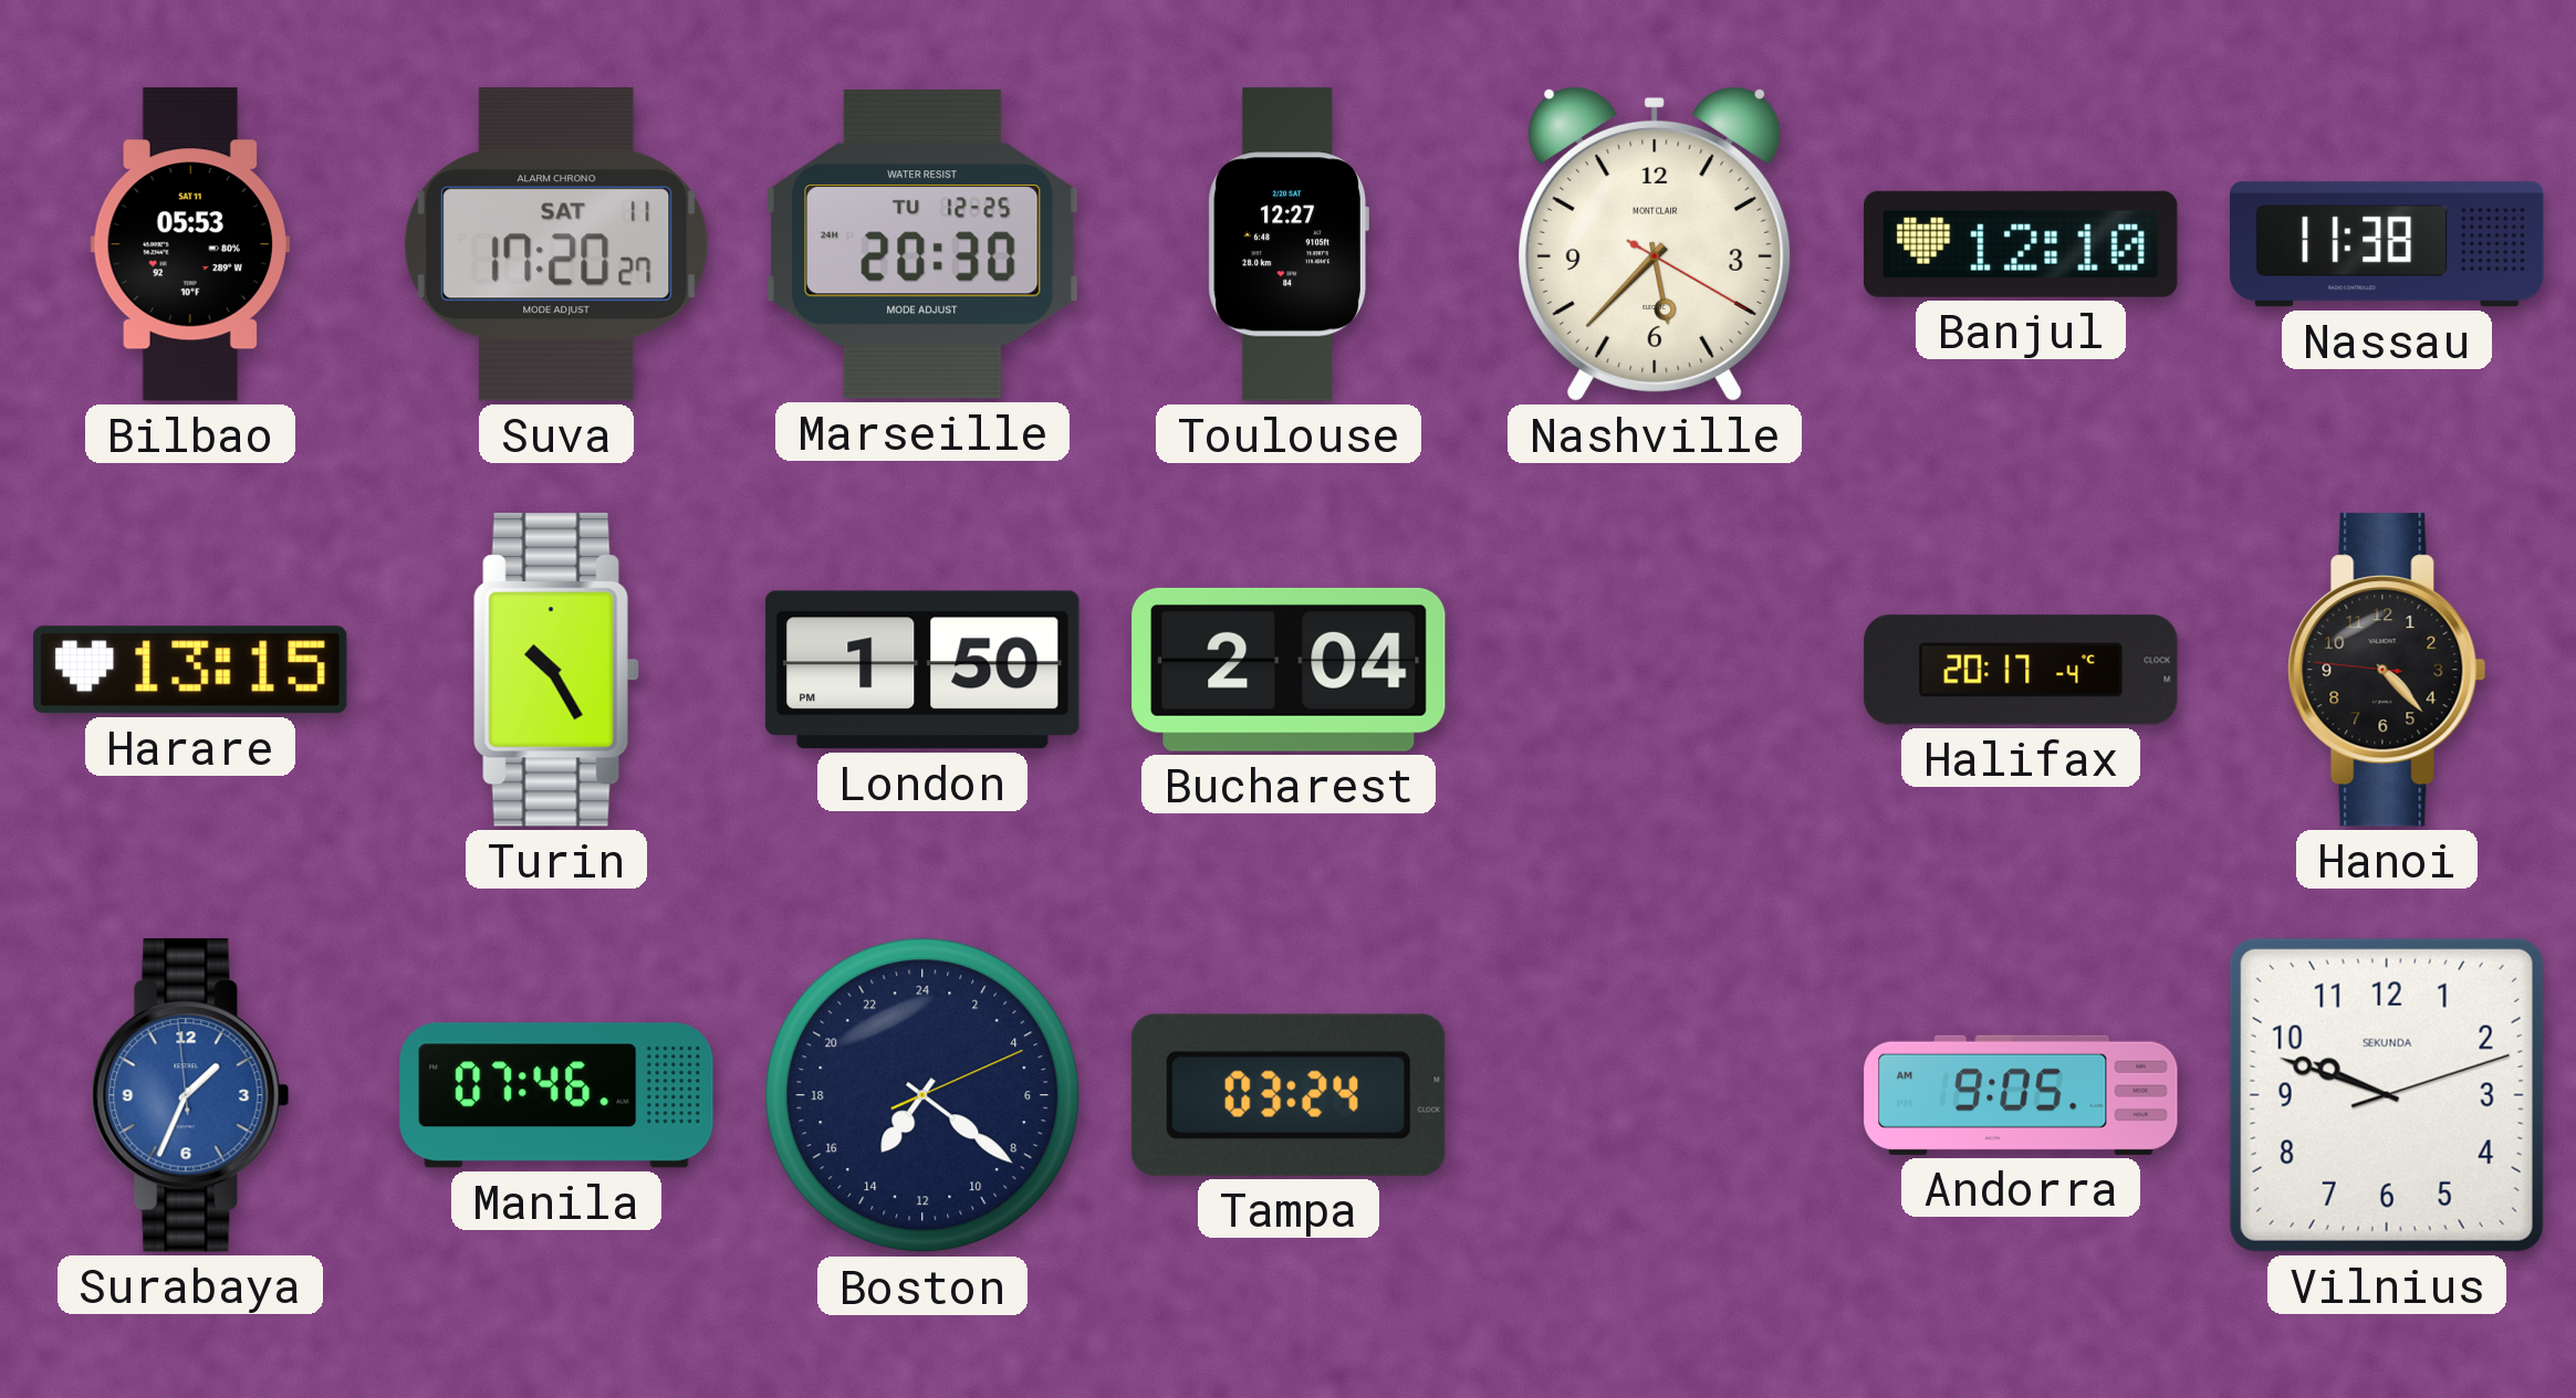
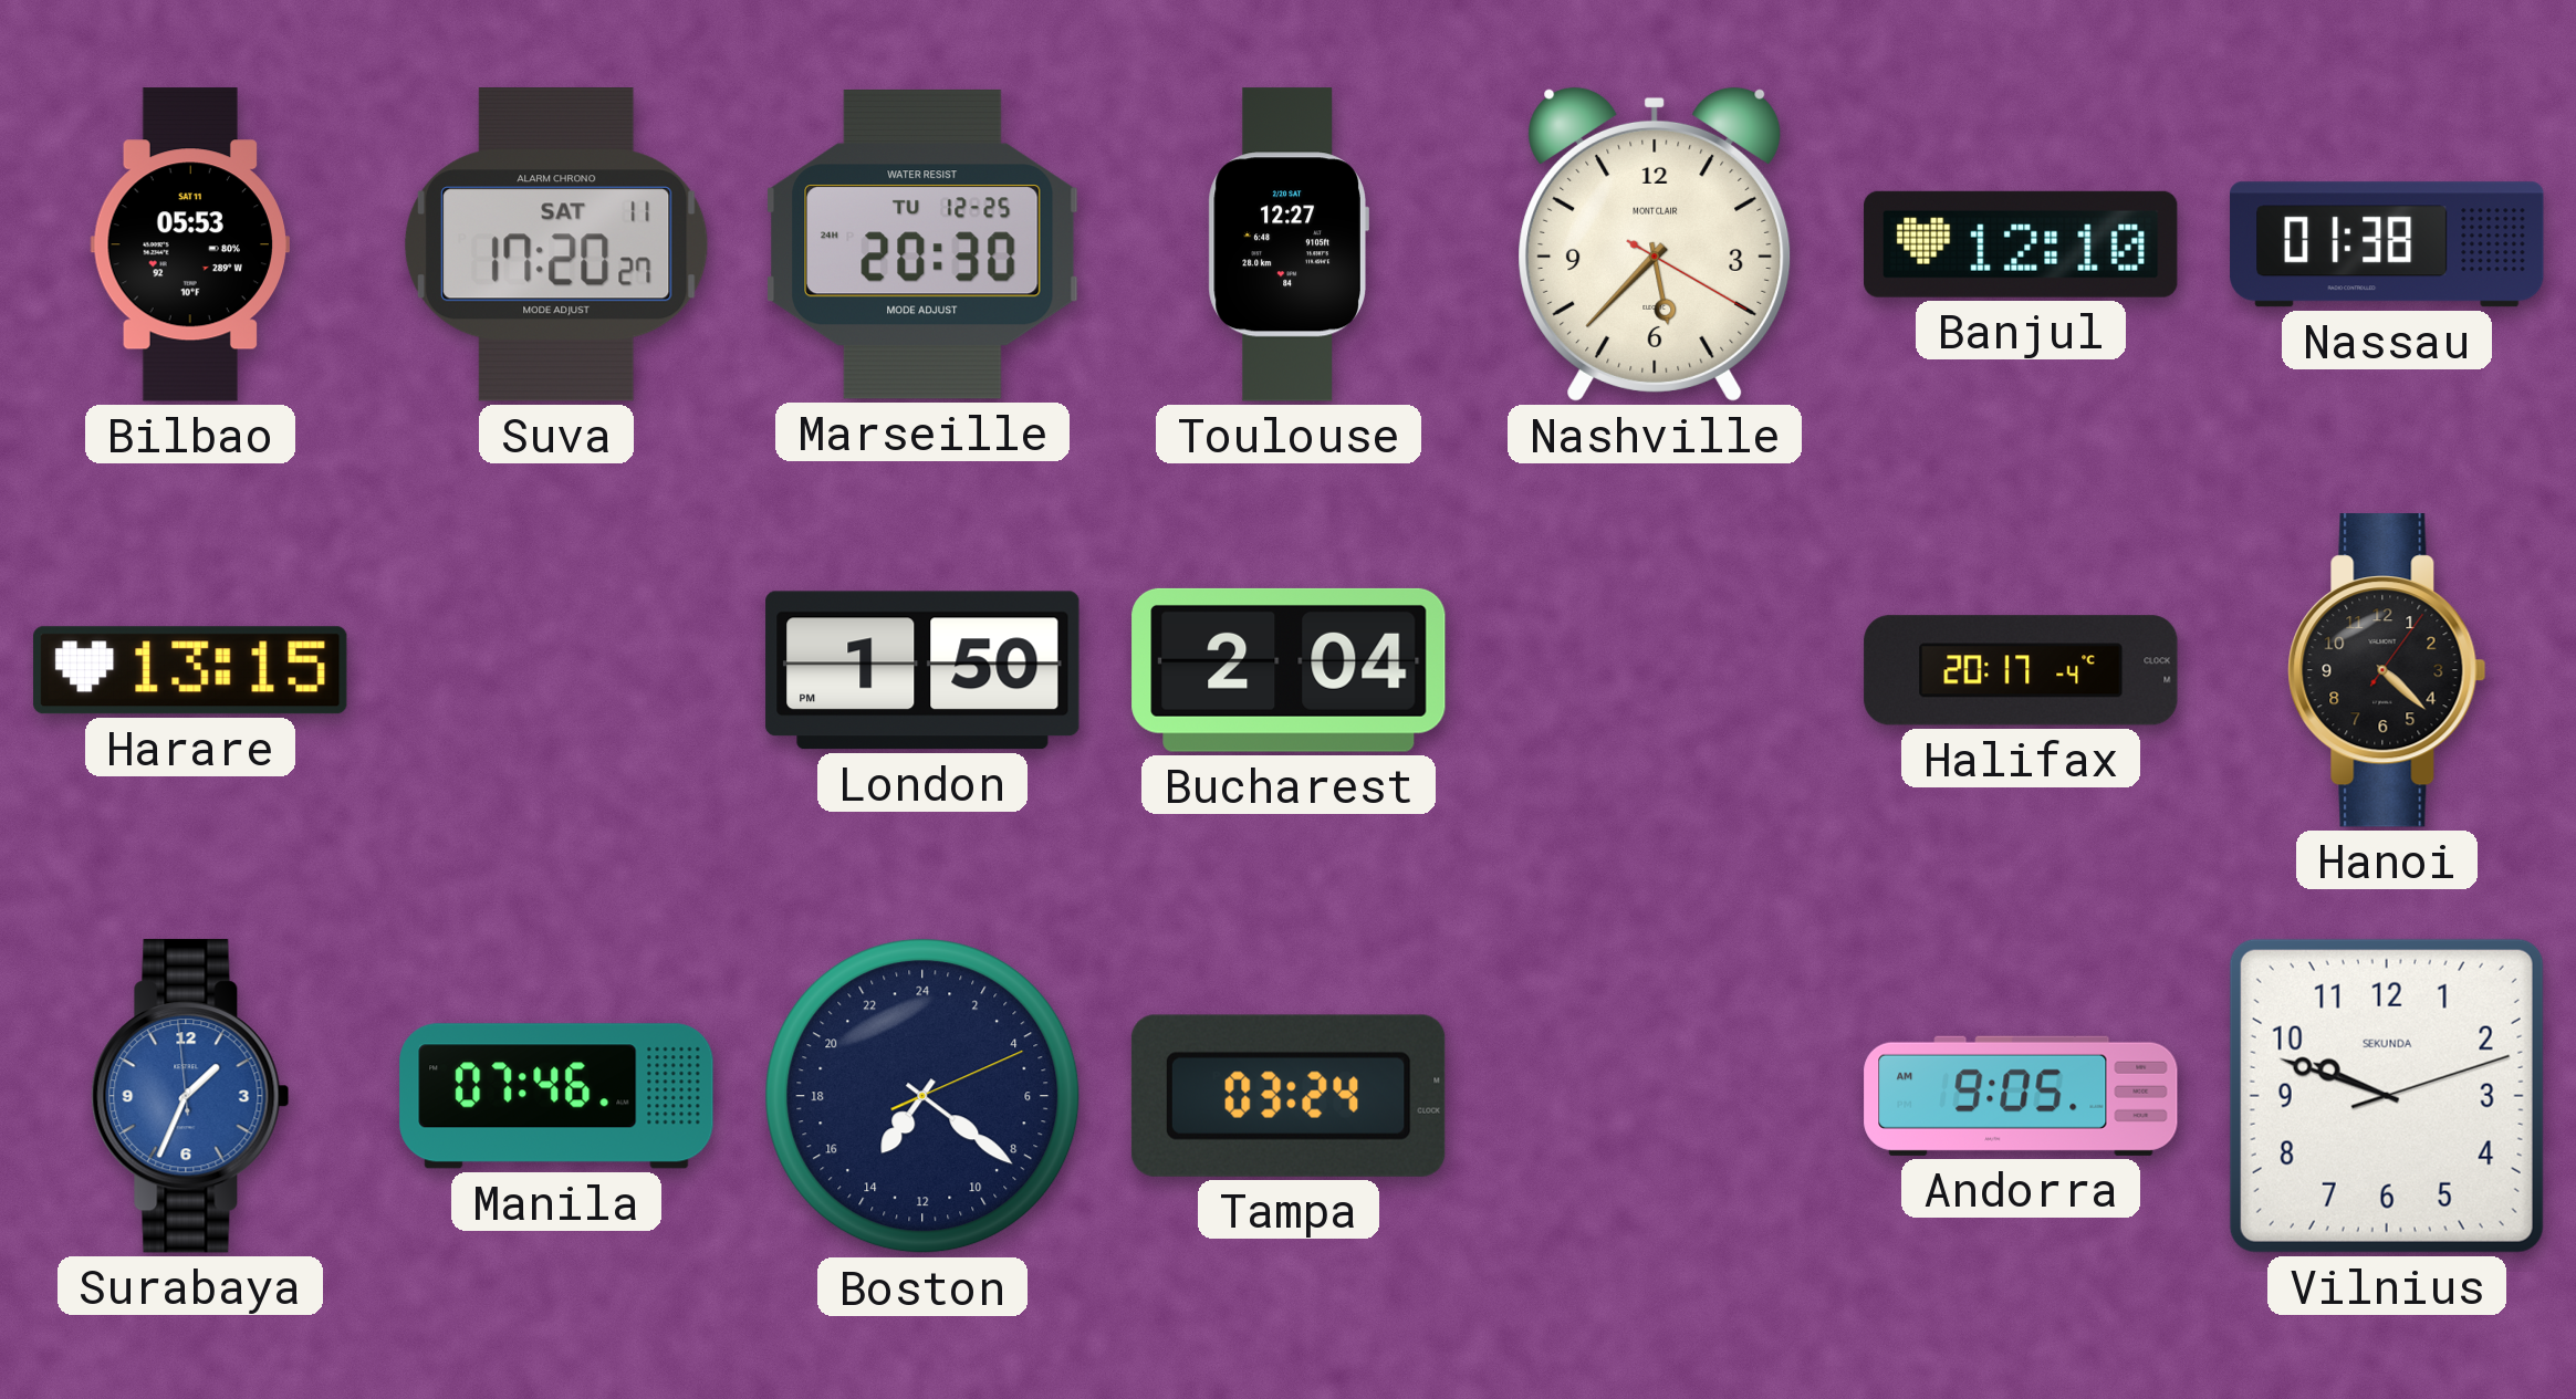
Nassau: 11:38 -> 01:38
Turin: 10:25 -> none
Hanoi: 4:22:46 -> 4:22:06
